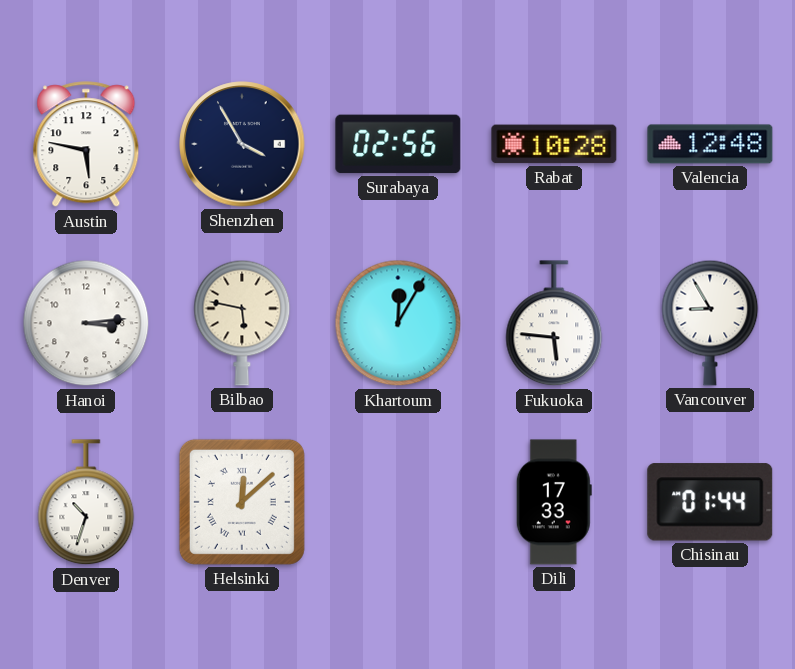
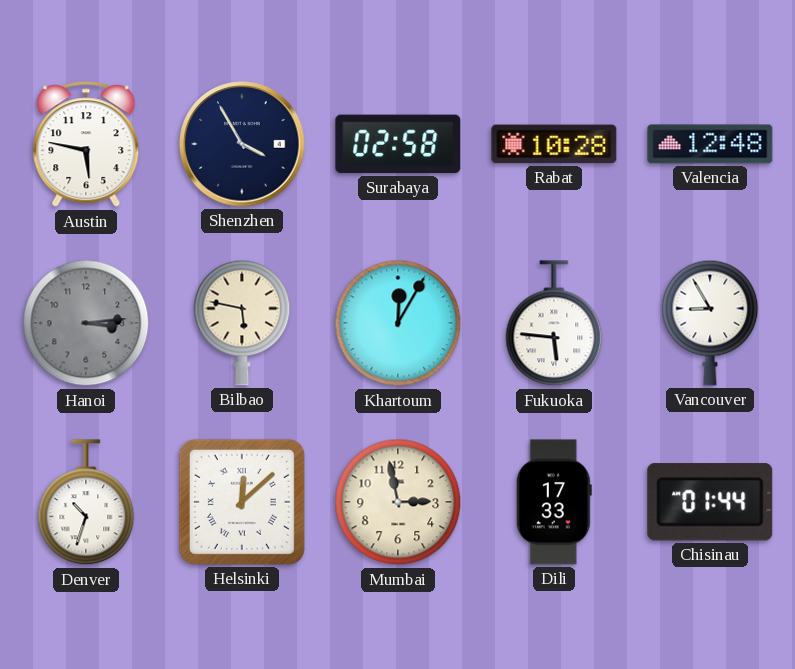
Surabaya: 02:56 -> 02:58
Hanoi dial: white -> grey
Mumbai: none -> 2:58
